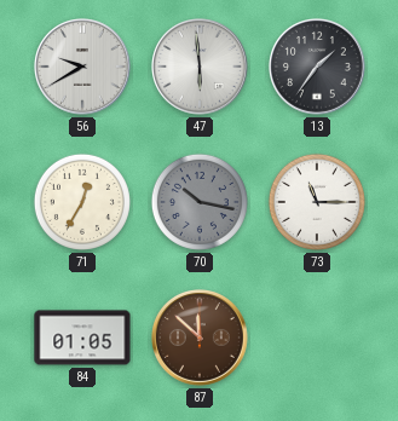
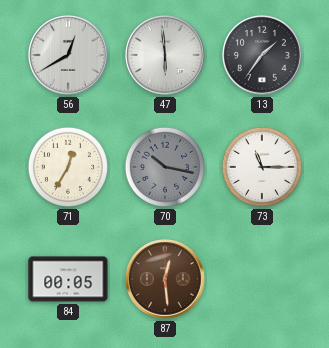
56: 9:40 -> 12:40
84: 01:05 -> 00:05
87: 11:52 -> 12:29
